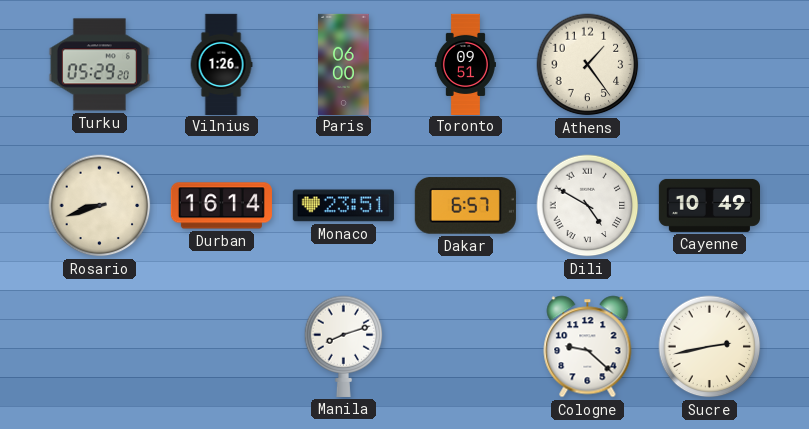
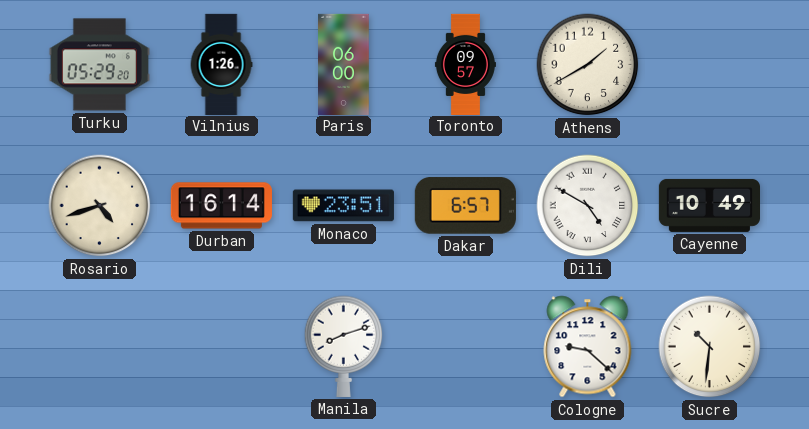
Toronto: 09:51 -> 09:57
Athens: 1:24 -> 1:40
Rosario: 8:42 -> 4:42
Sucre: 2:43 -> 10:31
